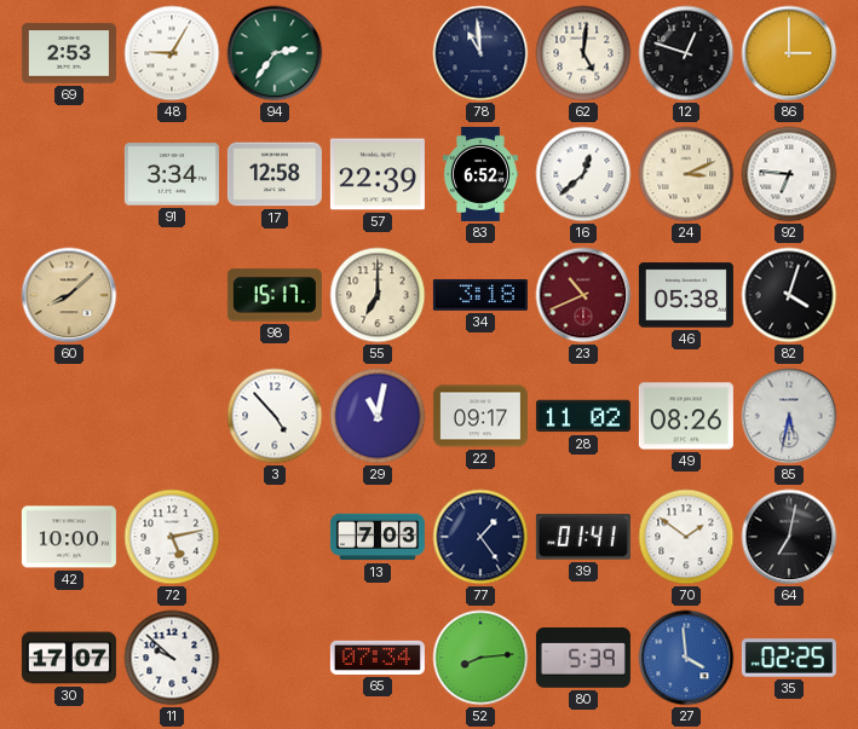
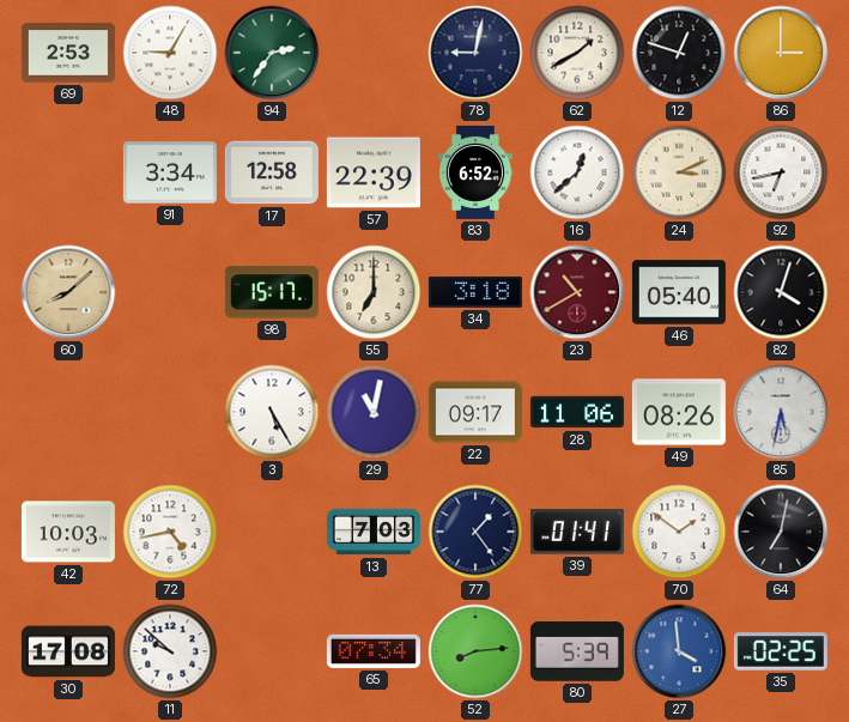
78: 10:59 -> 9:02
62: 5:01 -> 1:40
92: 6:46 -> 6:43
23: 10:41 -> 10:40
46: 05:38 -> 05:40
3: 4:53 -> 5:25
28: 11:02 -> 11:06
42: 10:00 -> 10:03
72: 5:13 -> 4:43
30: 17:07 -> 17:08
